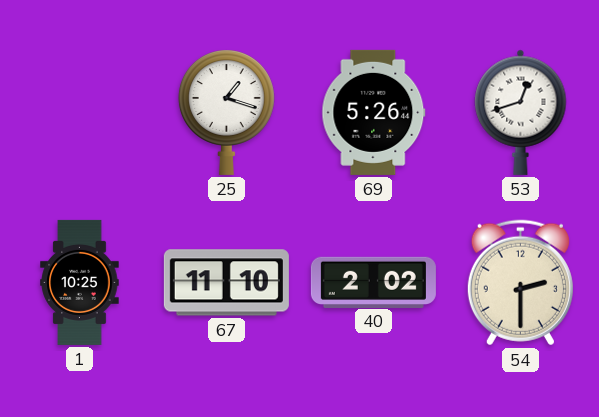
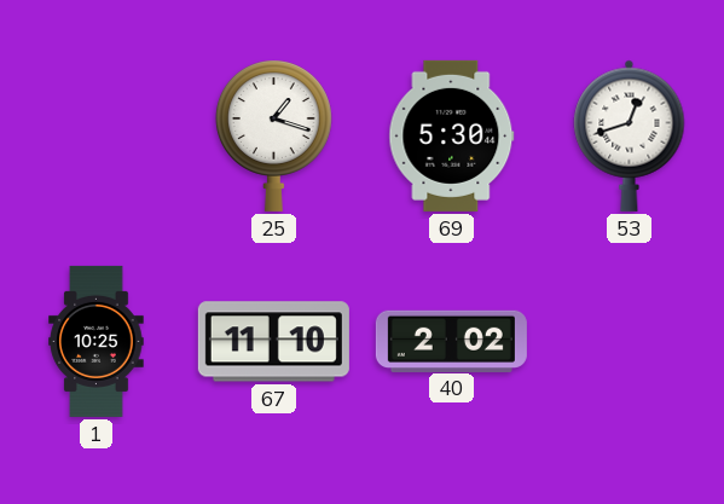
69: 5:26 -> 5:30
54: 2:30 -> none
